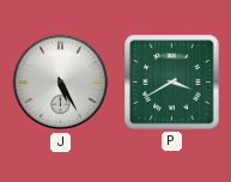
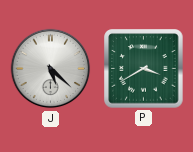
J: 5:25 -> 5:22
